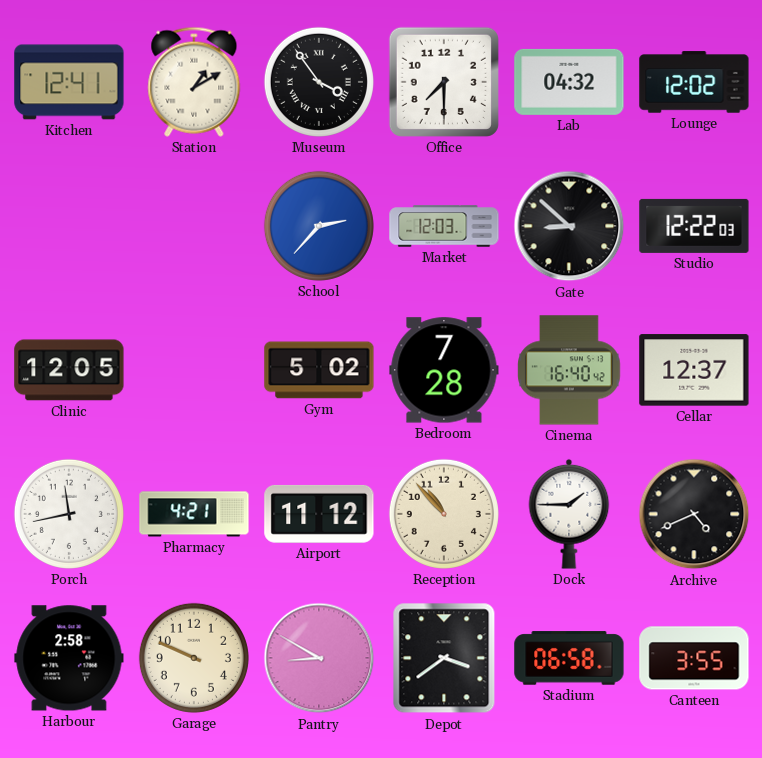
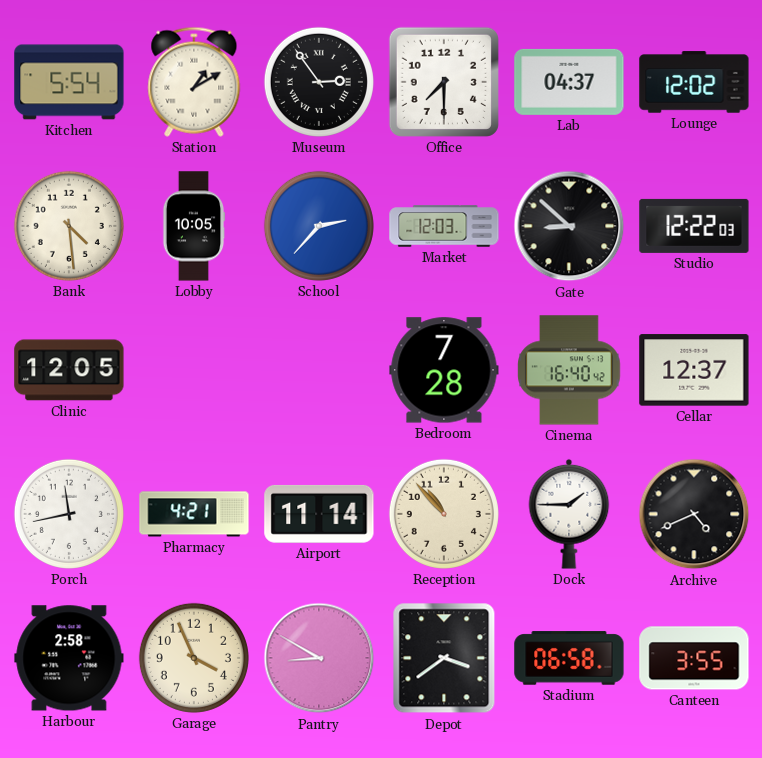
Kitchen: 12:41 -> 5:54
Museum: 3:54 -> 2:54
Lab: 04:32 -> 04:37
Bank: none -> 4:29
Lobby: none -> 10:05
Gym: 5:02 -> none
Airport: 11:12 -> 11:14
Garage: 9:49 -> 3:56
